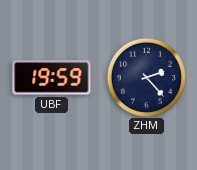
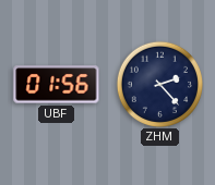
UBF: 19:59 -> 01:56
